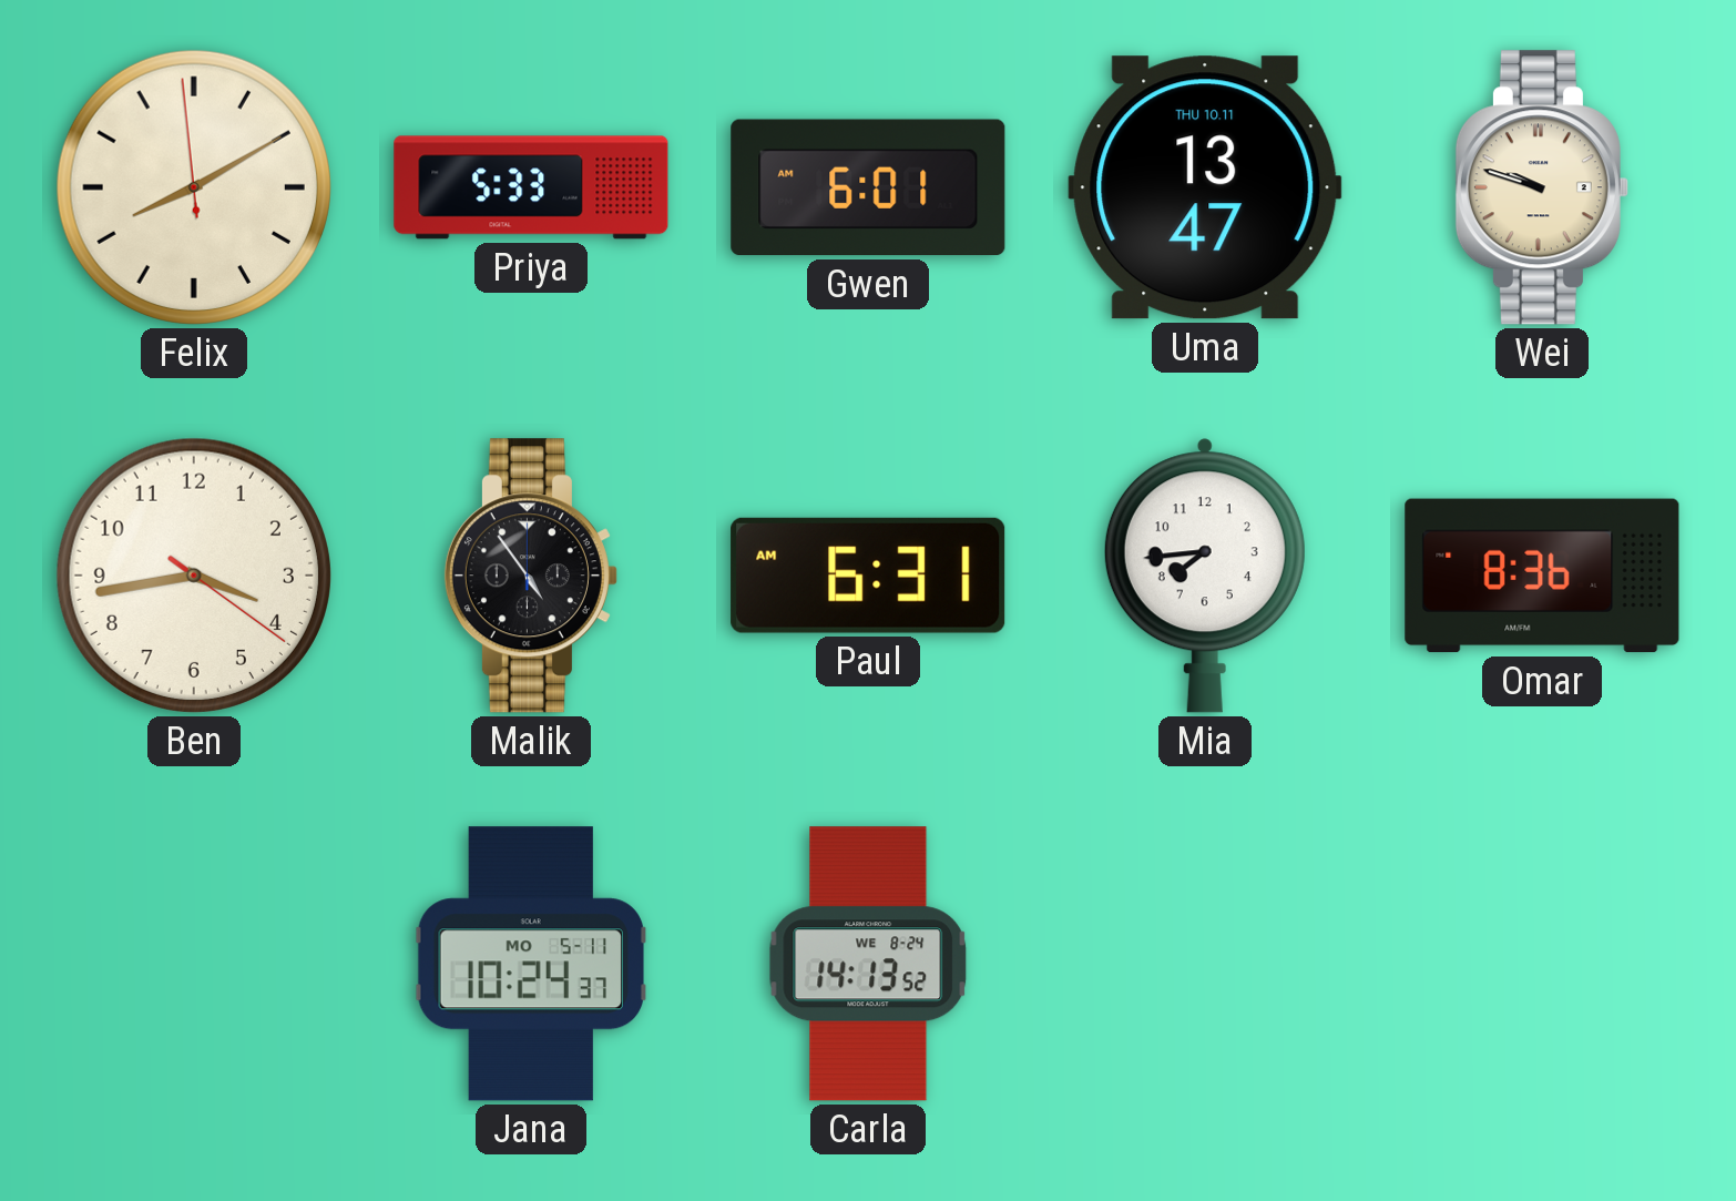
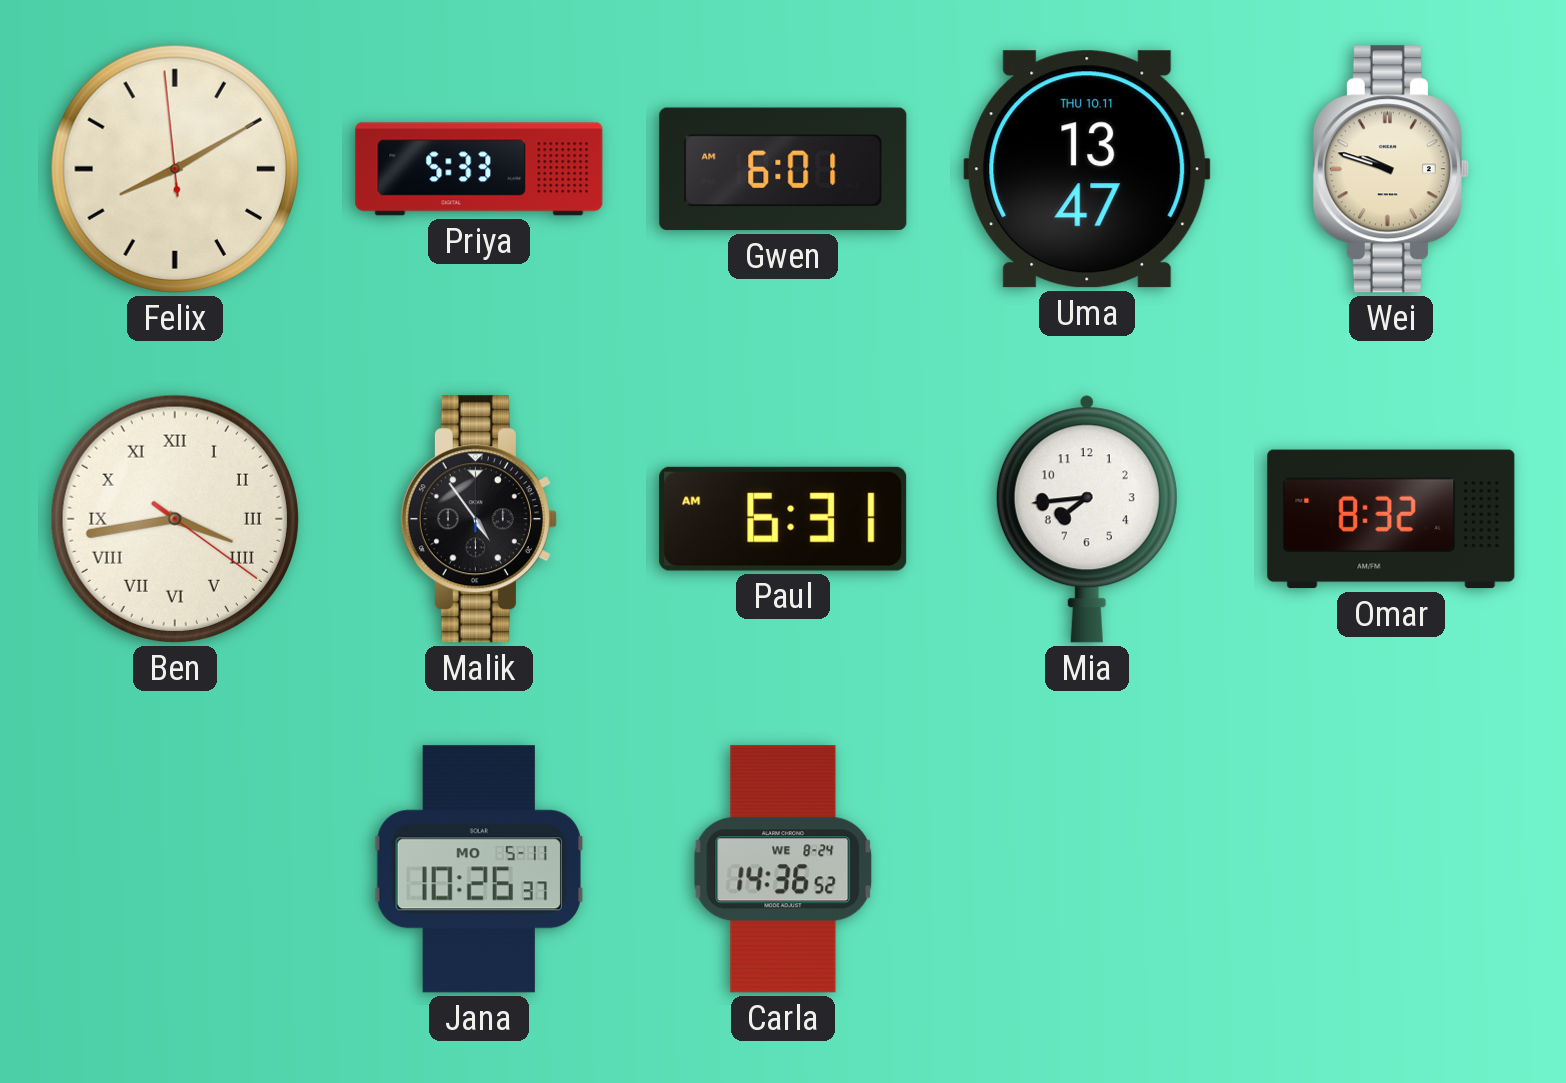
Ben numerals: Arabic -> Roman
Omar: 8:36 -> 8:32
Jana: 10:24 -> 10:26
Carla: 14:13 -> 14:36
